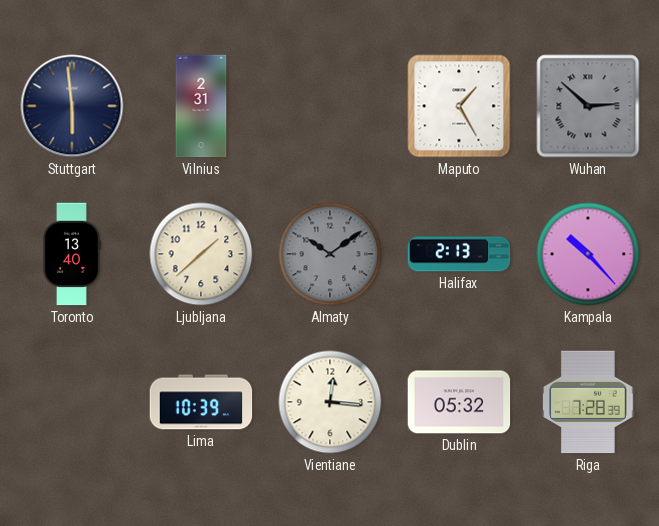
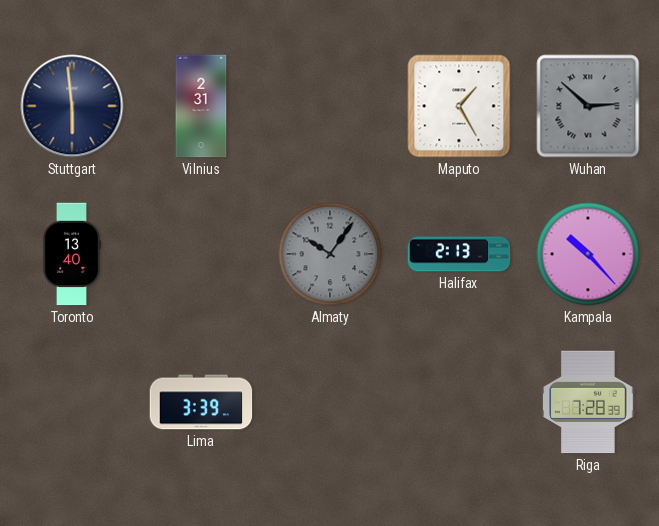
Ljubljana: 1:38 -> none
Almaty: 10:09 -> 10:06
Lima: 10:39 -> 3:39
Vientiane: 12:16 -> none
Dublin: 05:32 -> none
